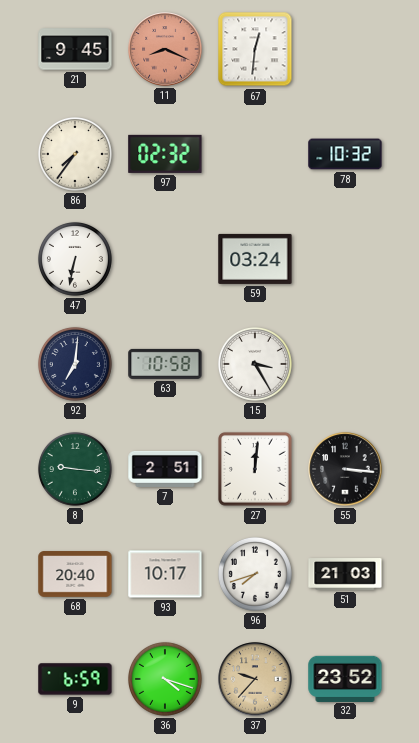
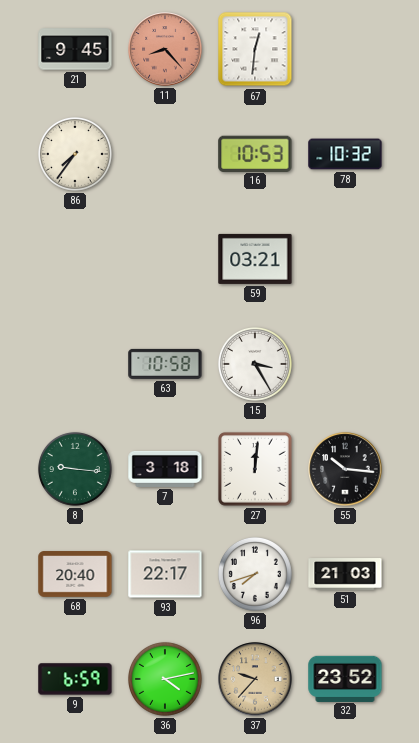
11: 8:19 -> 8:23
97: 02:32 -> none
16: none -> 10:53
47: 6:32 -> none
59: 03:24 -> 03:21
92: 7:01 -> none
7: 2:51 -> 3:18
55: 3:16 -> 10:16
93: 10:17 -> 22:17
36: 4:18 -> 4:13
